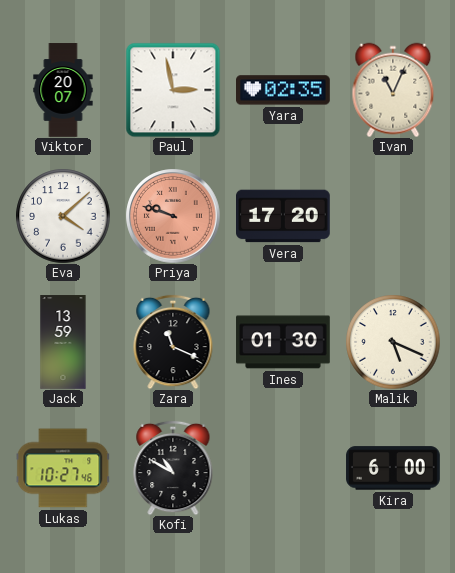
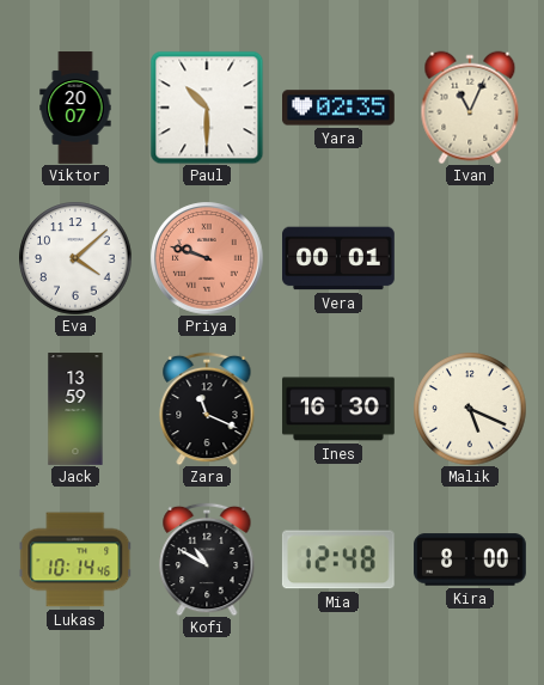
Paul: 2:58 -> 10:30
Vera: 17:20 -> 00:01
Ines: 01:30 -> 16:30
Lukas: 10:27 -> 10:14
Mia: none -> 12:48
Kira: 6:00 -> 8:00
